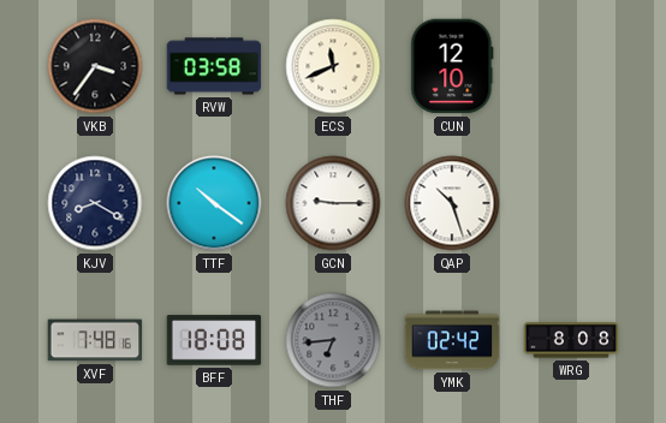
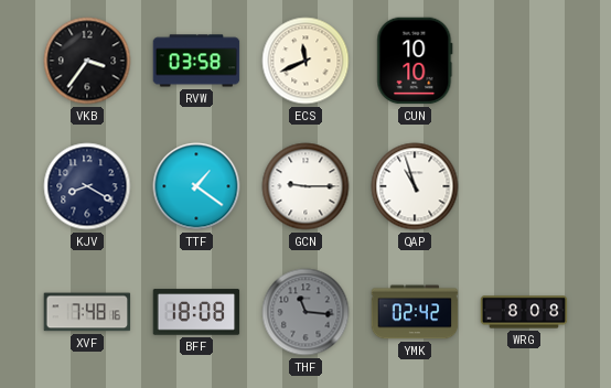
CUN: 12:10 -> 10:10
TTF: 10:21 -> 1:21
QAP: 10:27 -> 10:57
THF: 6:44 -> 11:16
